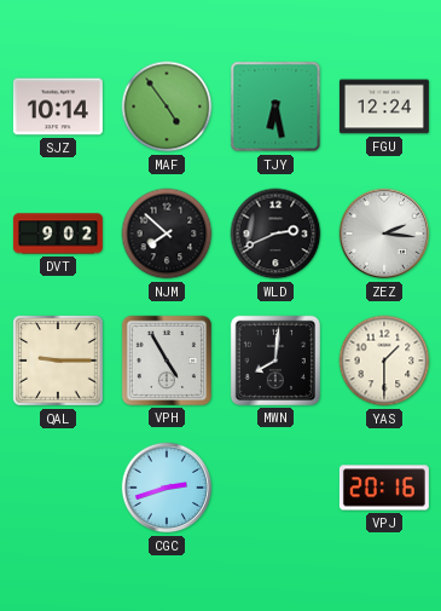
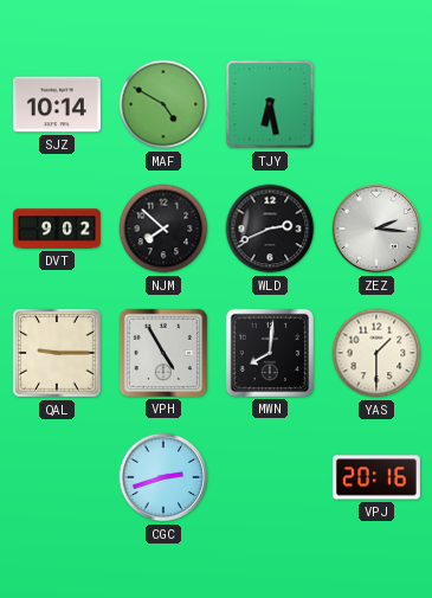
MAF: 4:54 -> 4:50
FGU: 12:24 -> none
